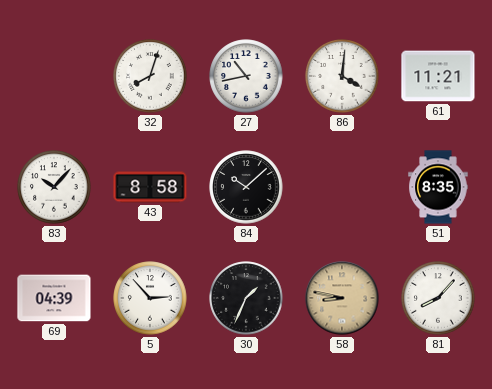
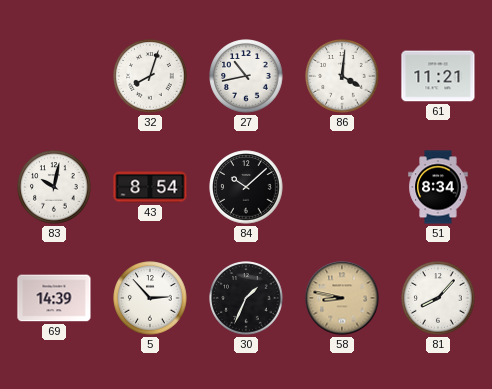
83: 10:07 -> 10:02
43: 8:58 -> 8:54
51: 8:35 -> 8:34
69: 04:39 -> 14:39
